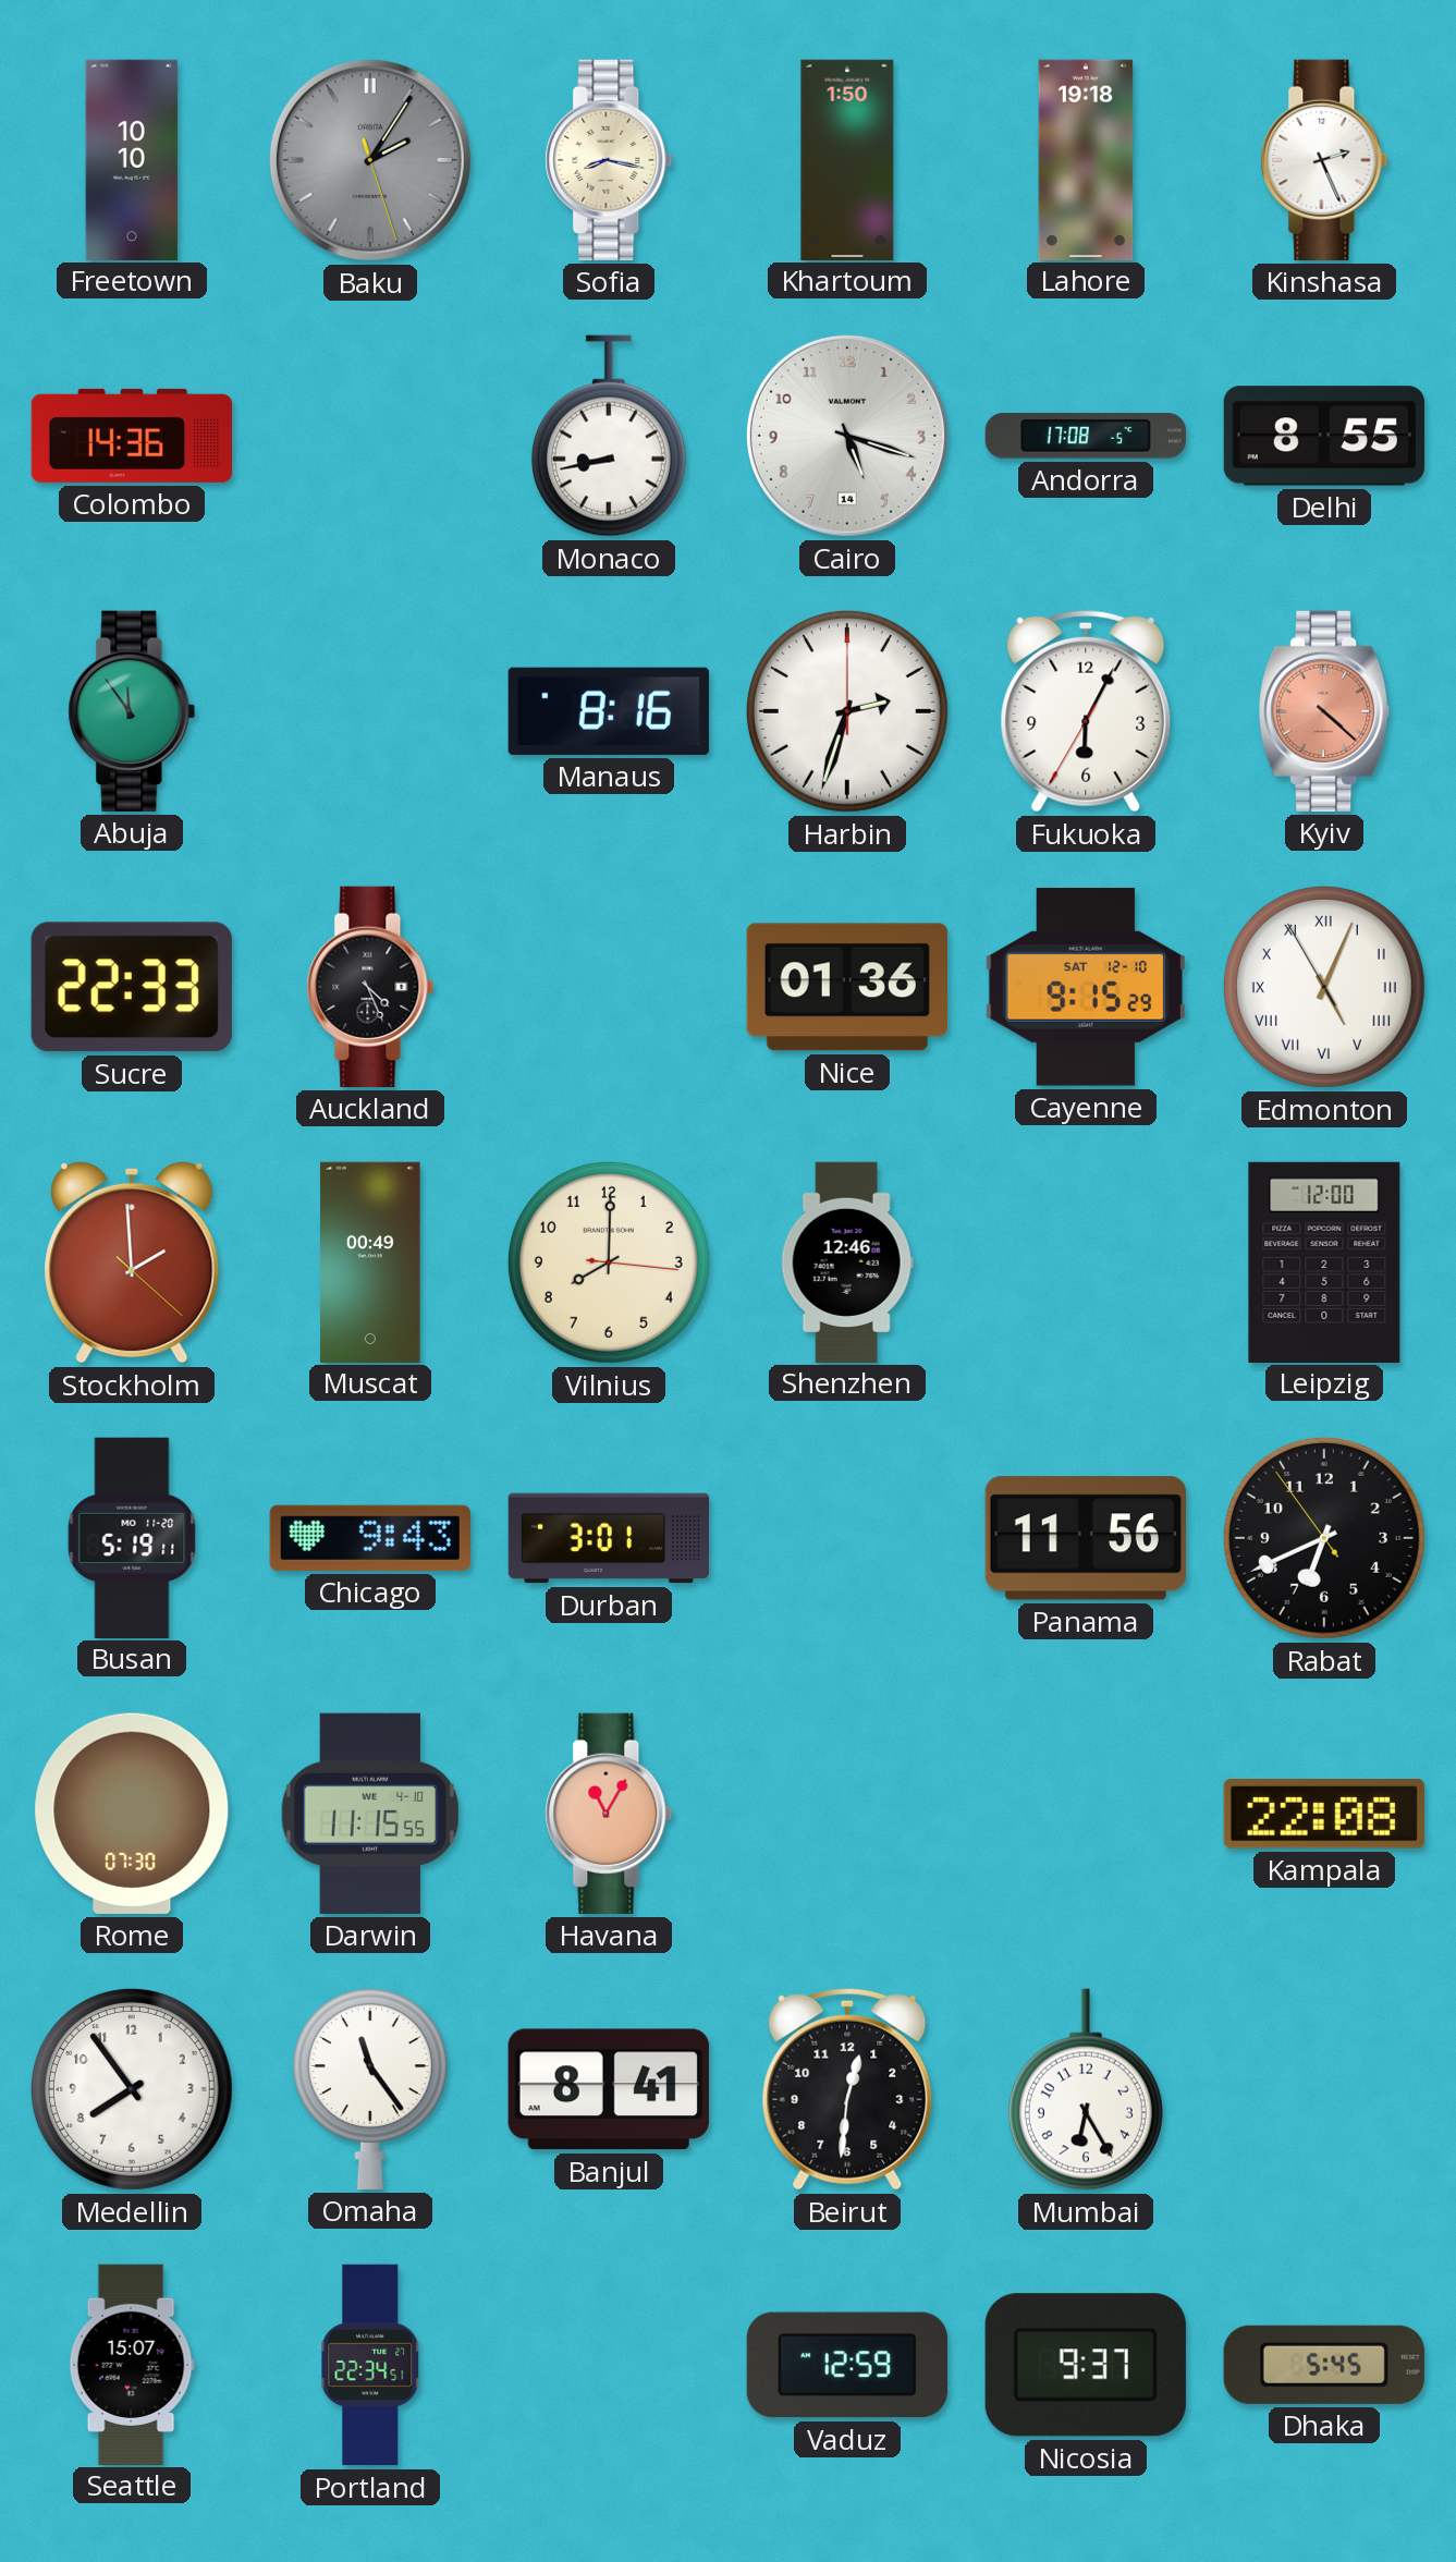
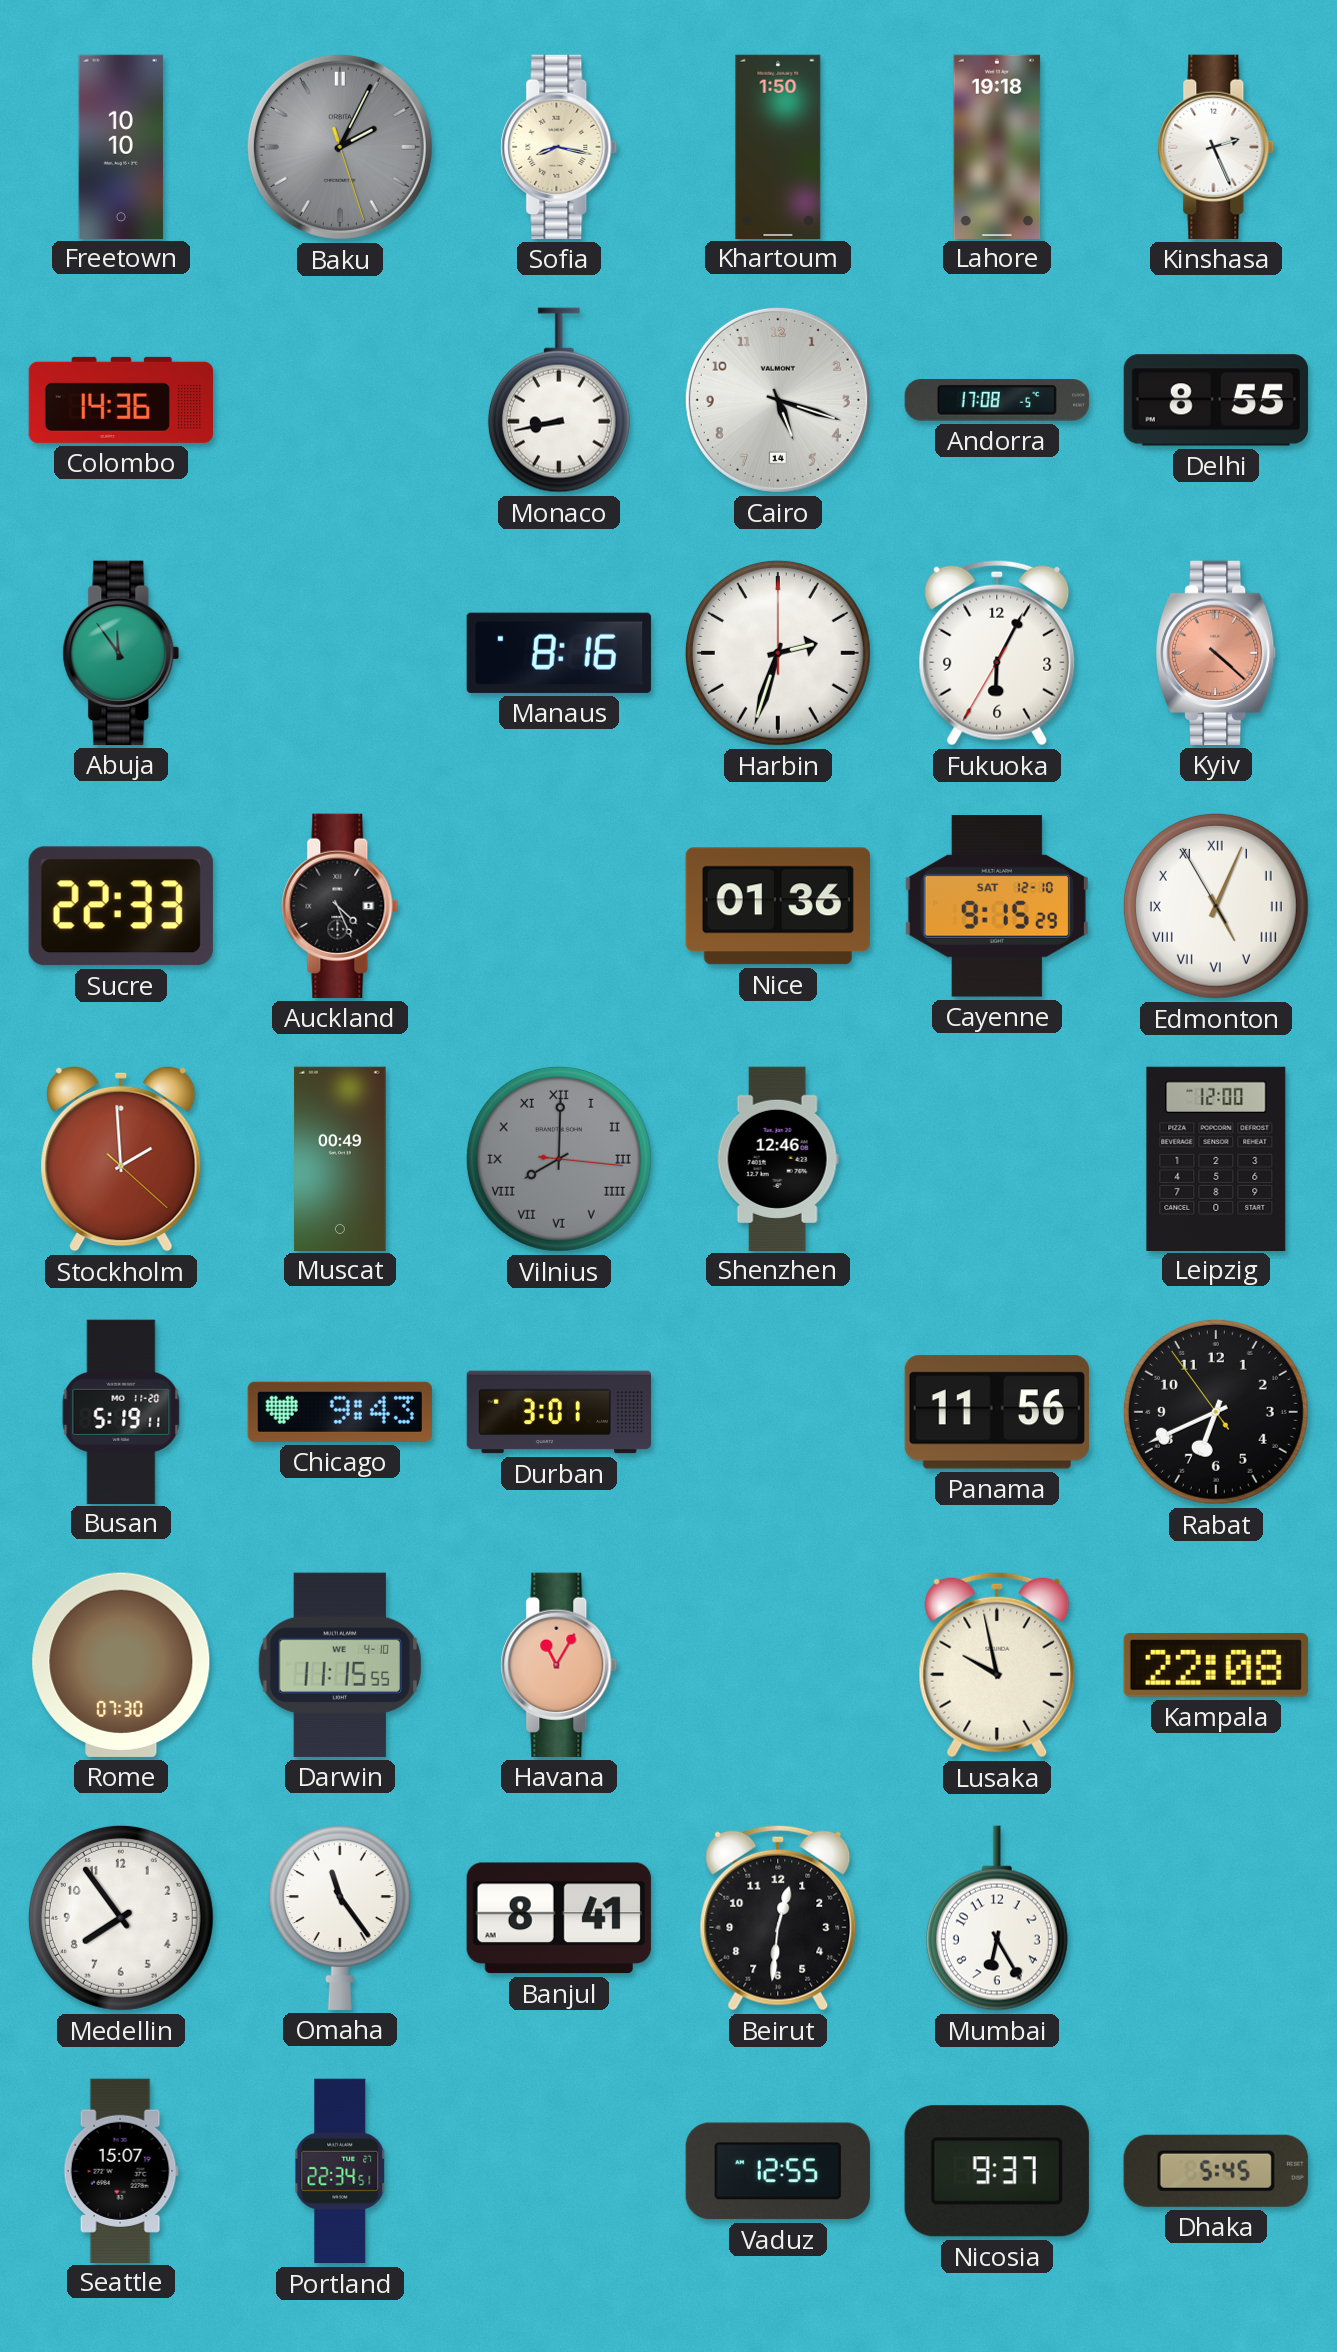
Baku: 2:05 -> 2:04
Vilnius dial: cream -> grey
Vilnius numerals: Arabic -> Roman
Lusaka: none -> 9:58
Vaduz: 12:59 -> 12:55
